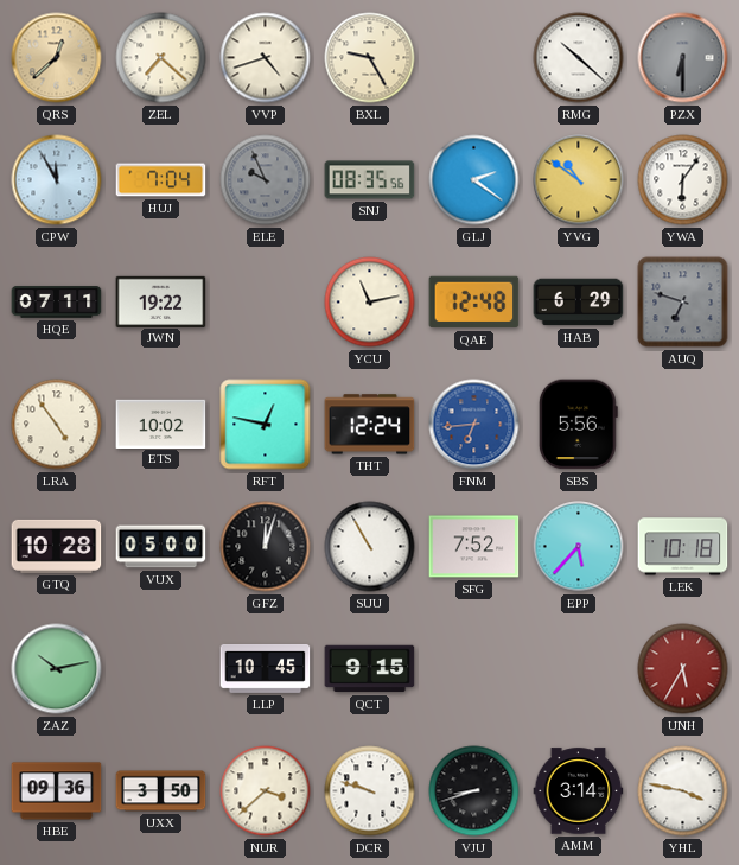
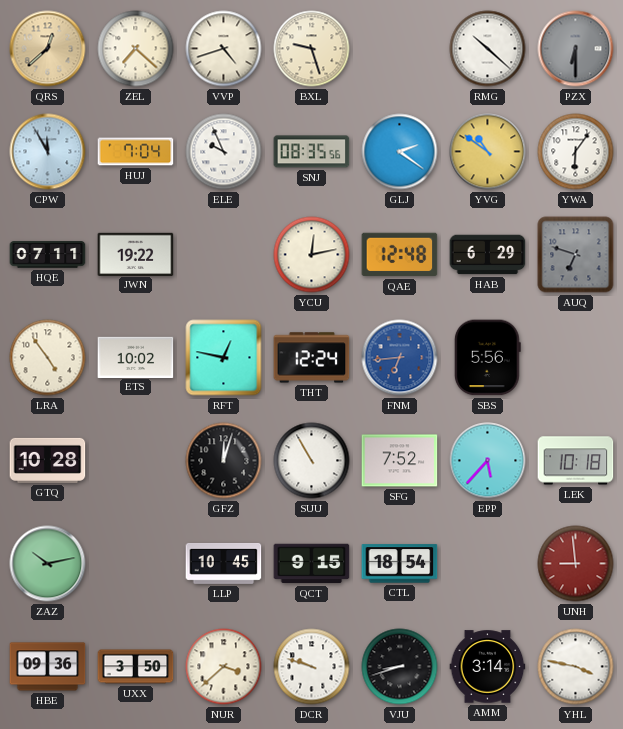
BXL: 9:25 -> 9:27
ELE dial: grey -> white
YCU: 11:13 -> 12:13
VUX: 05:00 -> none
CTL: none -> 18:54
UNH: 5:35 -> 8:59
